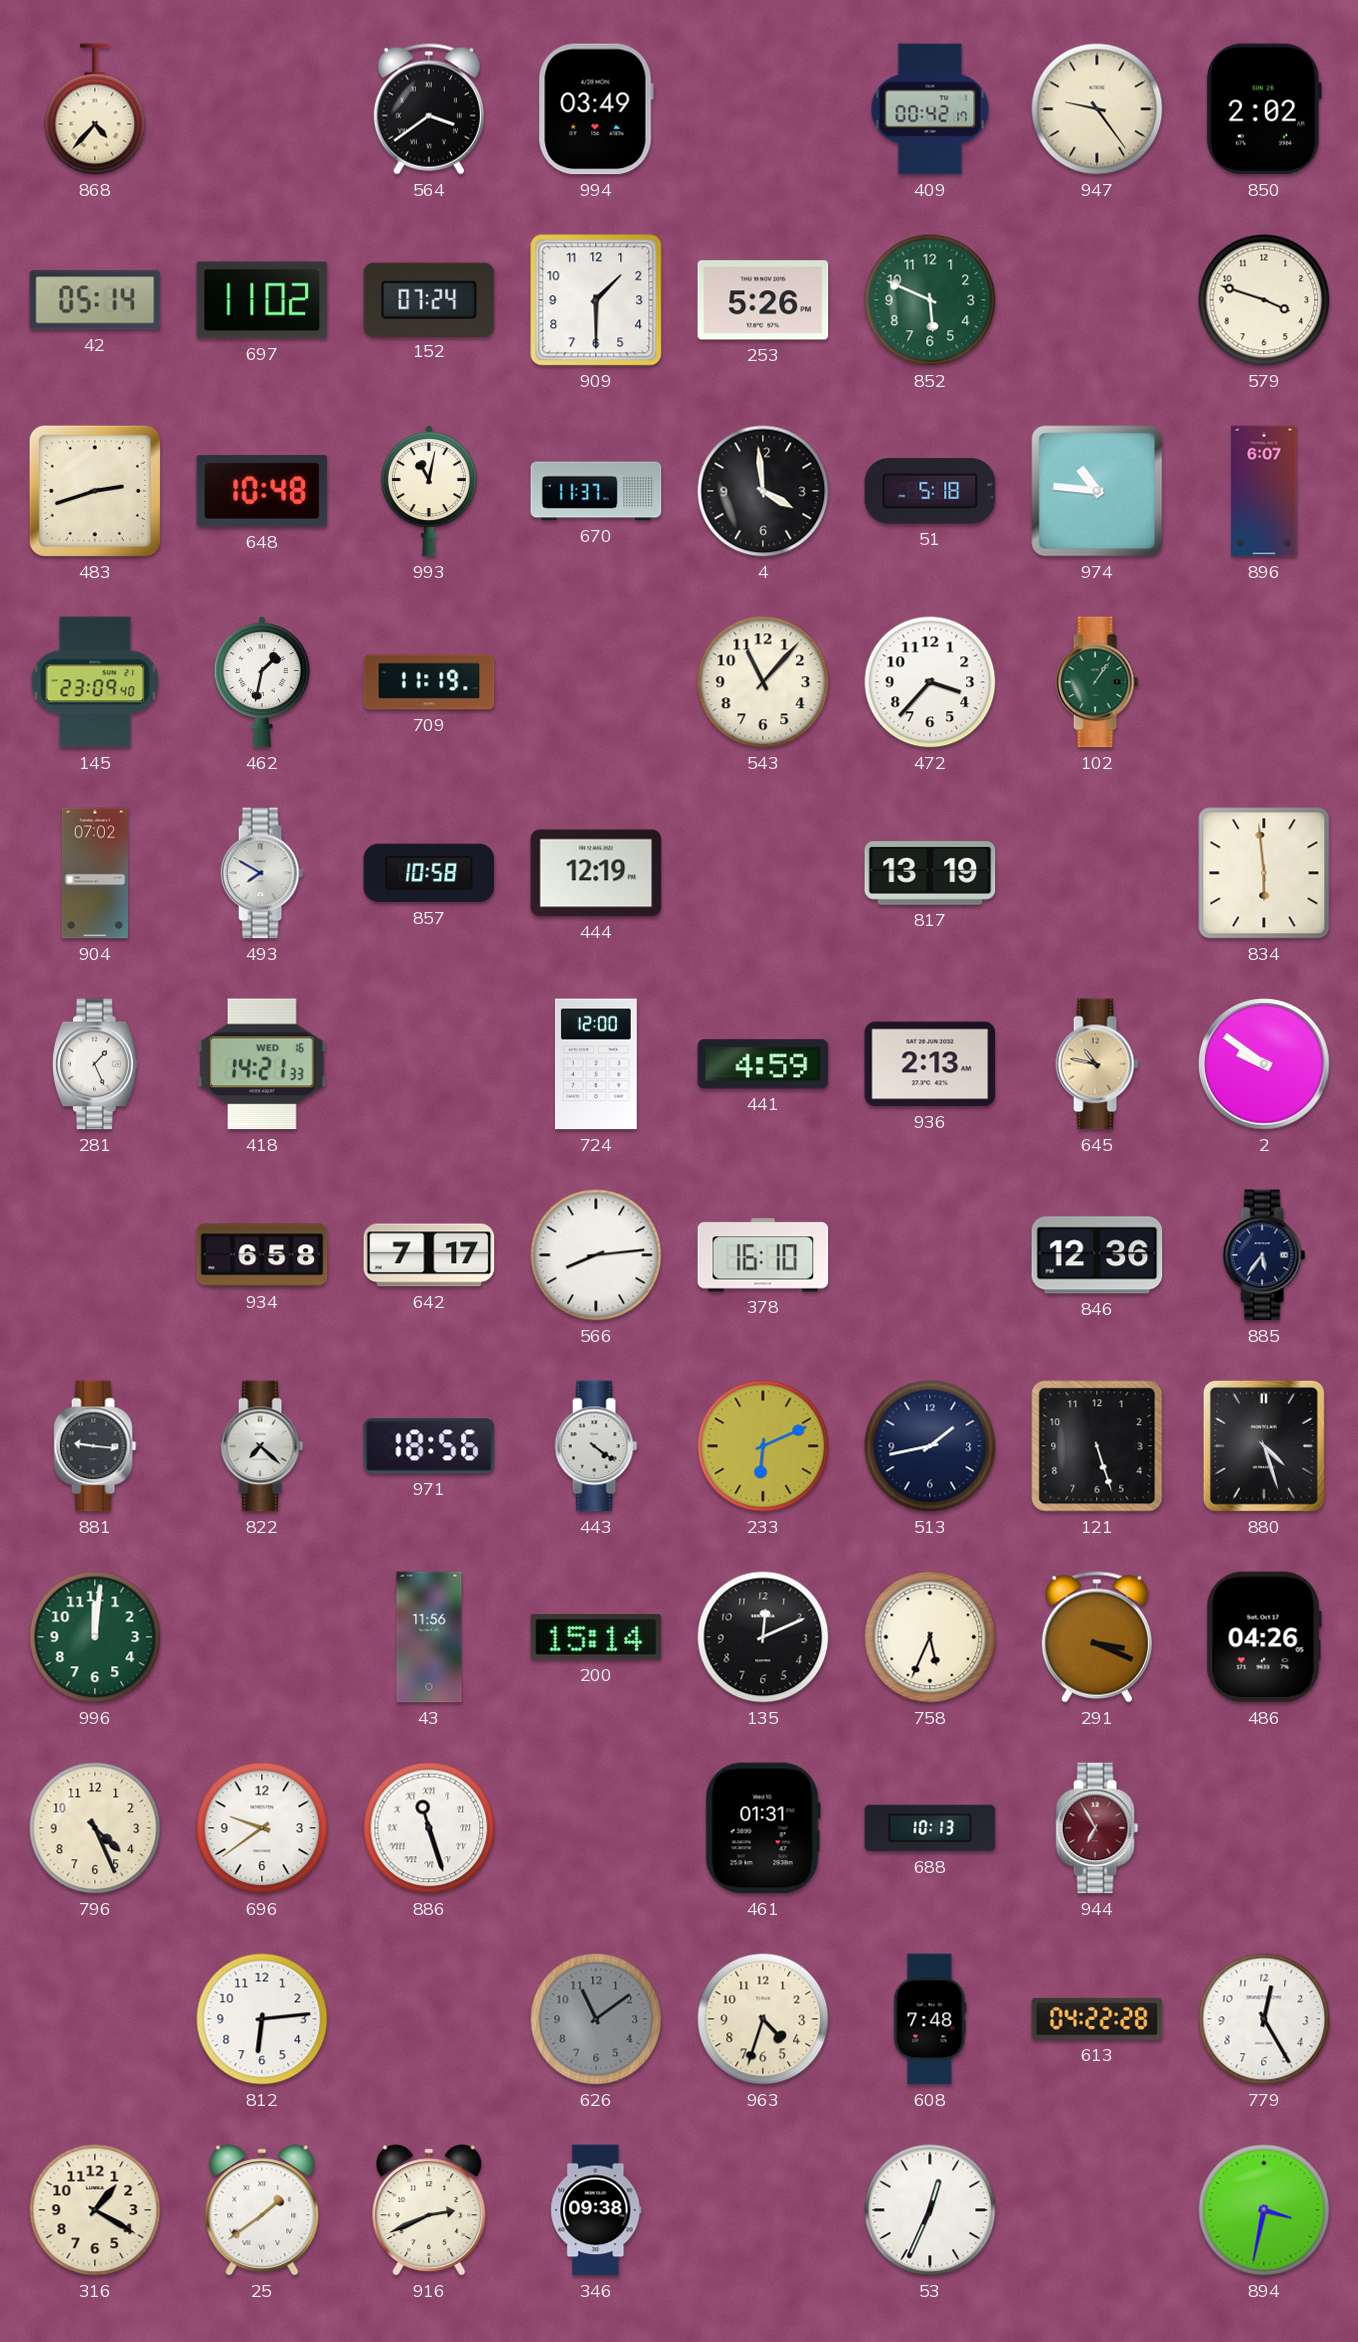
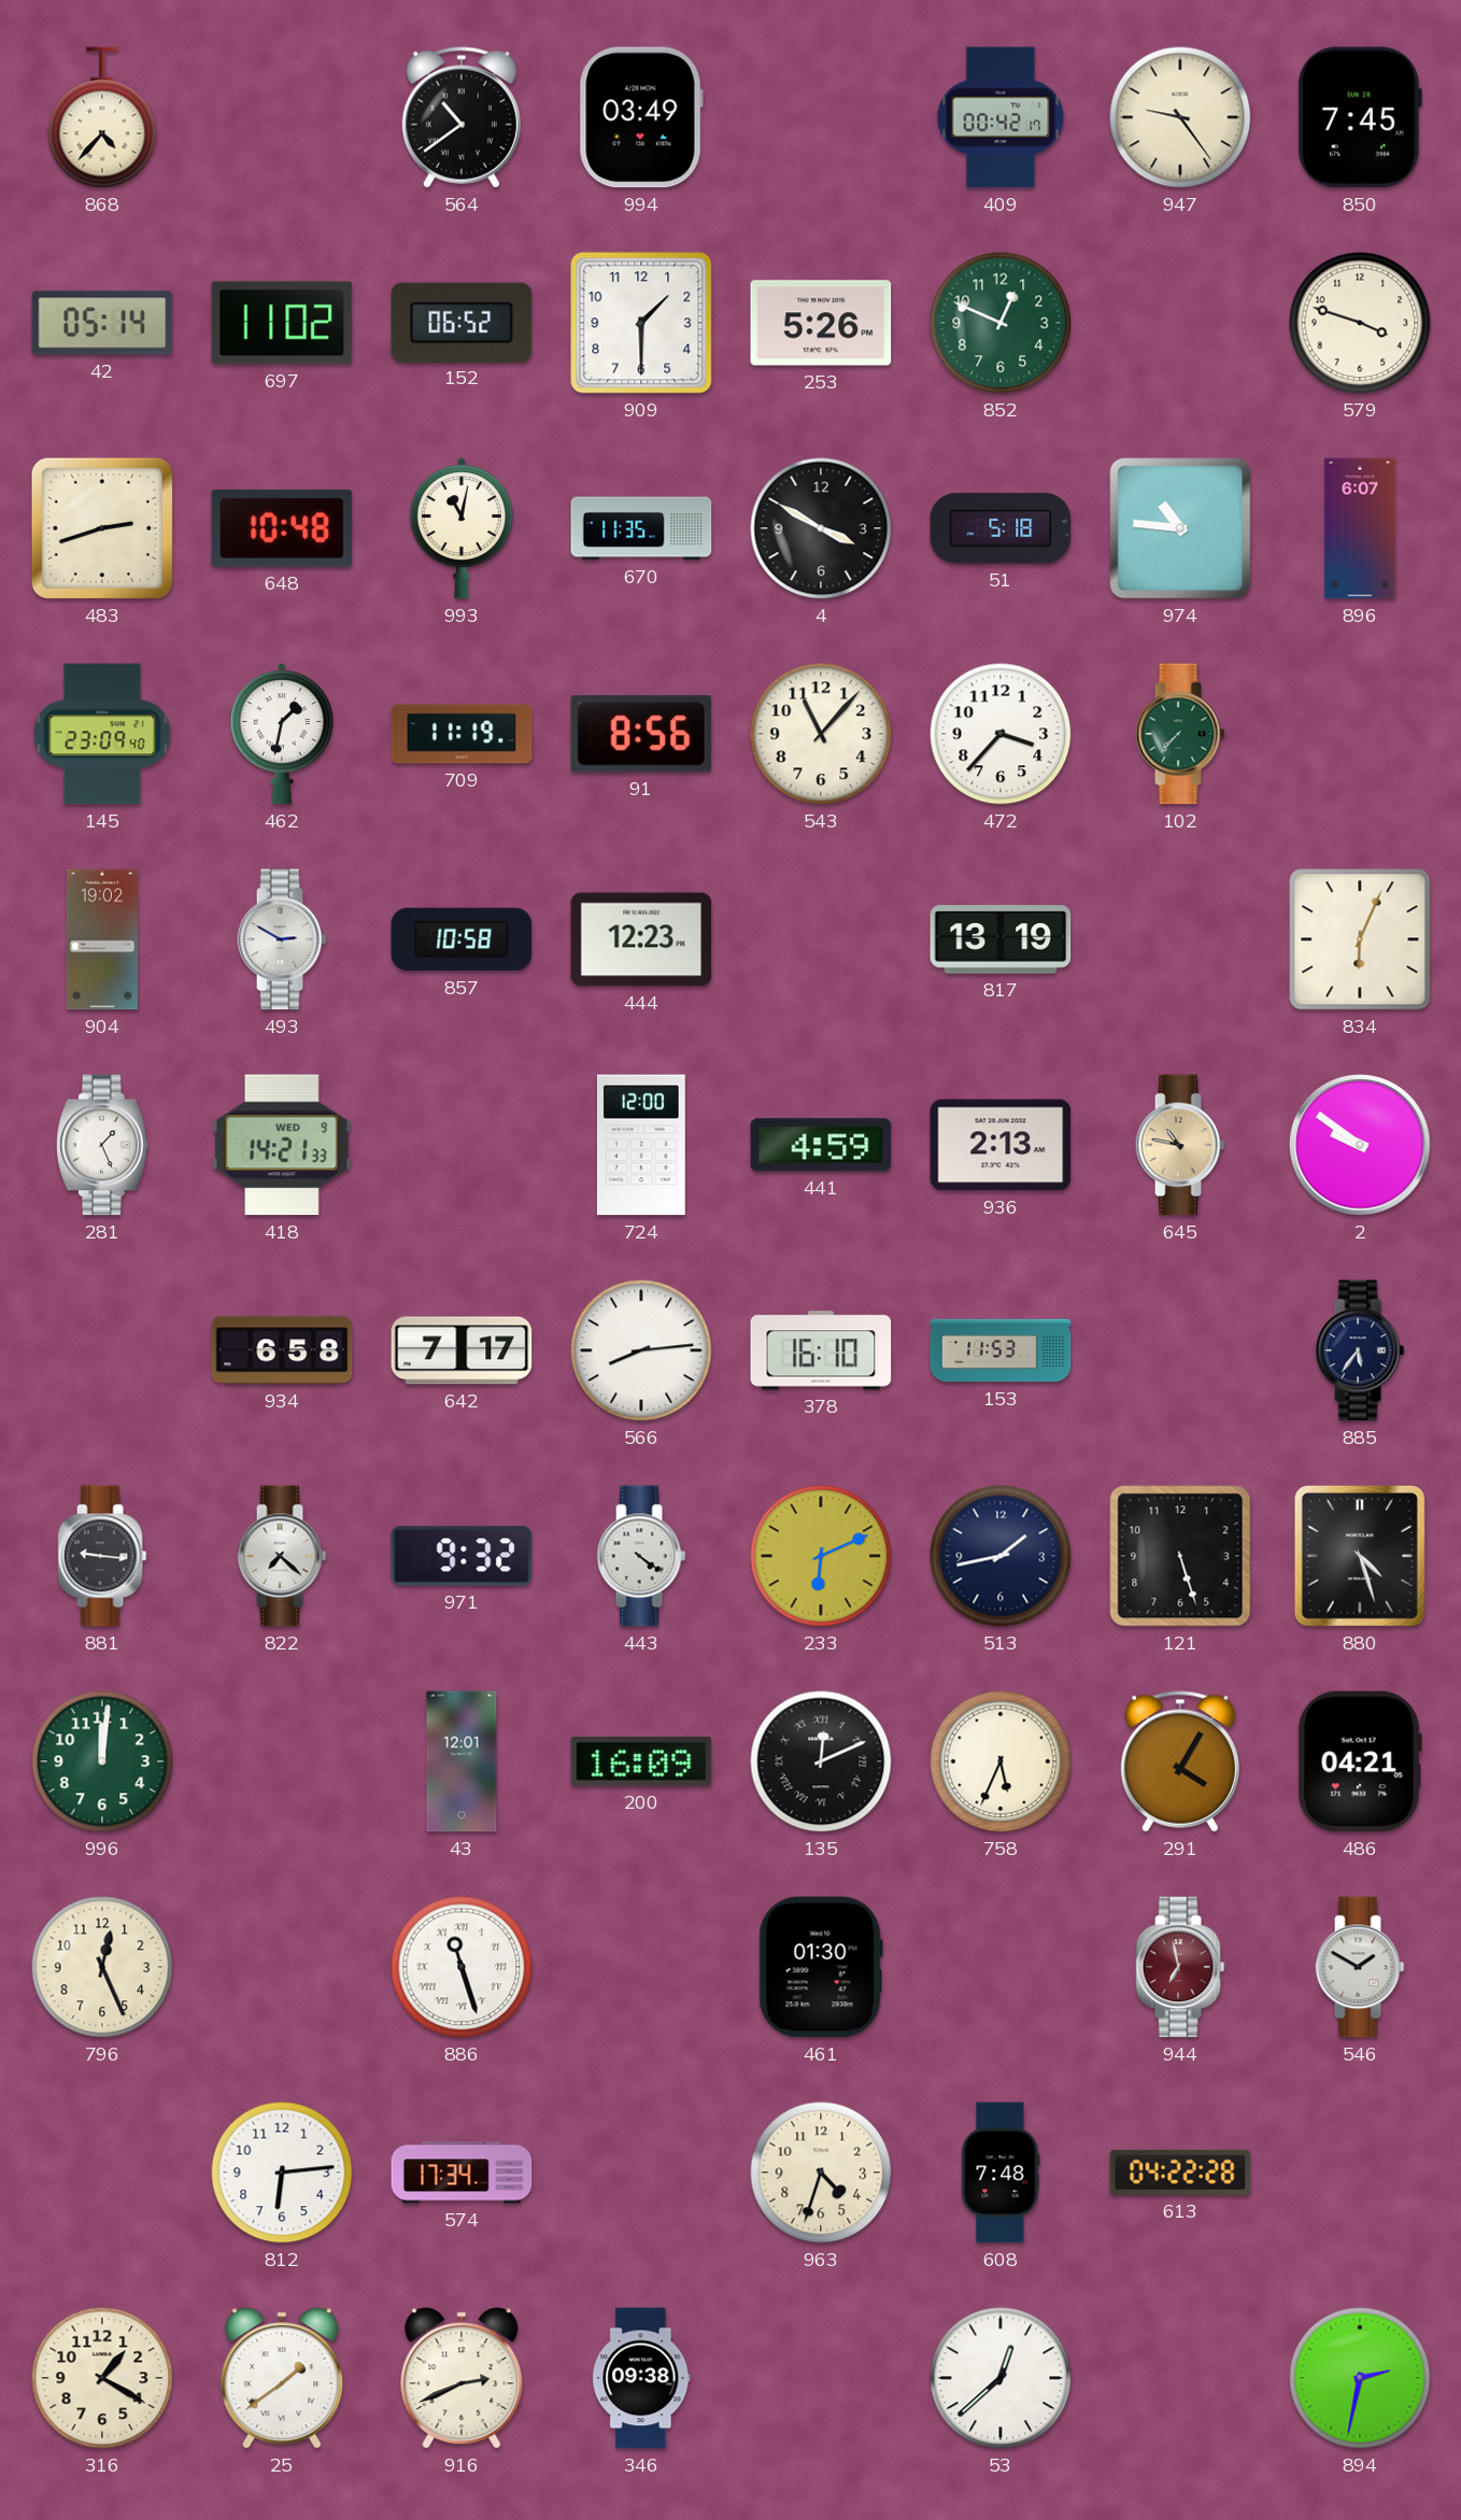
564: 3:39 -> 10:39
850: 2:02 -> 7:45
152: 07:24 -> 06:52
852: 5:49 -> 12:49
670: 11:37 -> 11:35
4: 3:59 -> 3:50
91: none -> 8:56
102: 1:06 -> 7:37
904: 07:02 -> 19:02
493: 7:50 -> 2:50
444: 12:19 -> 12:23
834: 5:59 -> 6:04
418 date: WED 16 -> WED 9
153: none -> 11:53
846: 12:36 -> none
971: 18:56 -> 9:32
43: 11:56 -> 12:01
200: 15:14 -> 16:09
135 numerals: Arabic -> Roman
291: 3:19 -> 4:05
486: 04:26 -> 04:21
796: 4:26 -> 12:26
696: 9:39 -> none
461: 01:31 -> 01:30
688: 10:13 -> none
944: 6:55 -> 6:58
546: none -> 1:50
574: none -> 17:34
626: 11:09 -> none
779: 12:25 -> none
53: 12:34 -> 12:38
894: 3:32 -> 2:32
